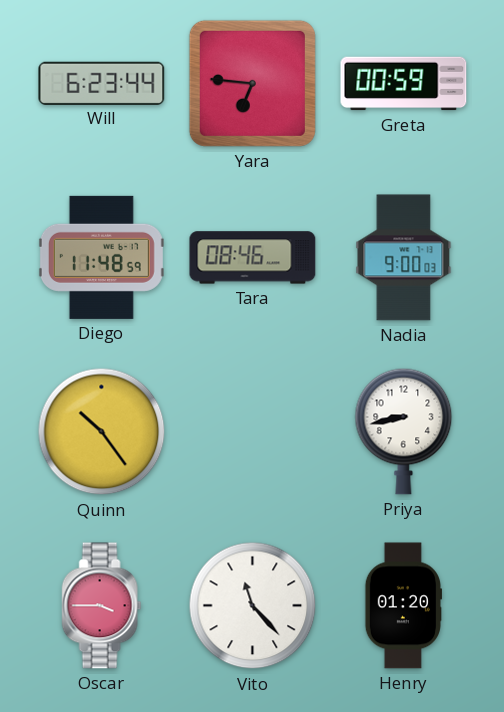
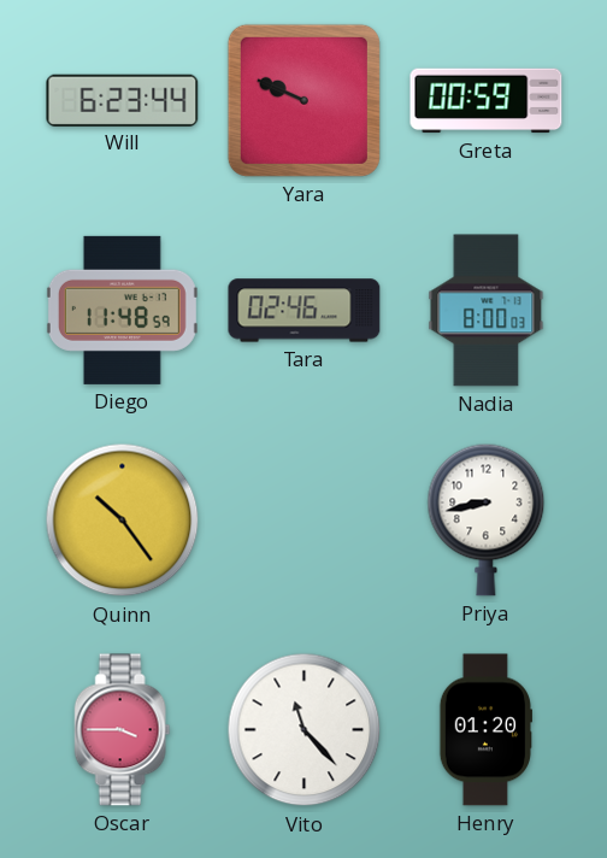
Yara: 6:46 -> 9:49
Tara: 08:46 -> 02:46
Nadia: 9:00 -> 8:00
